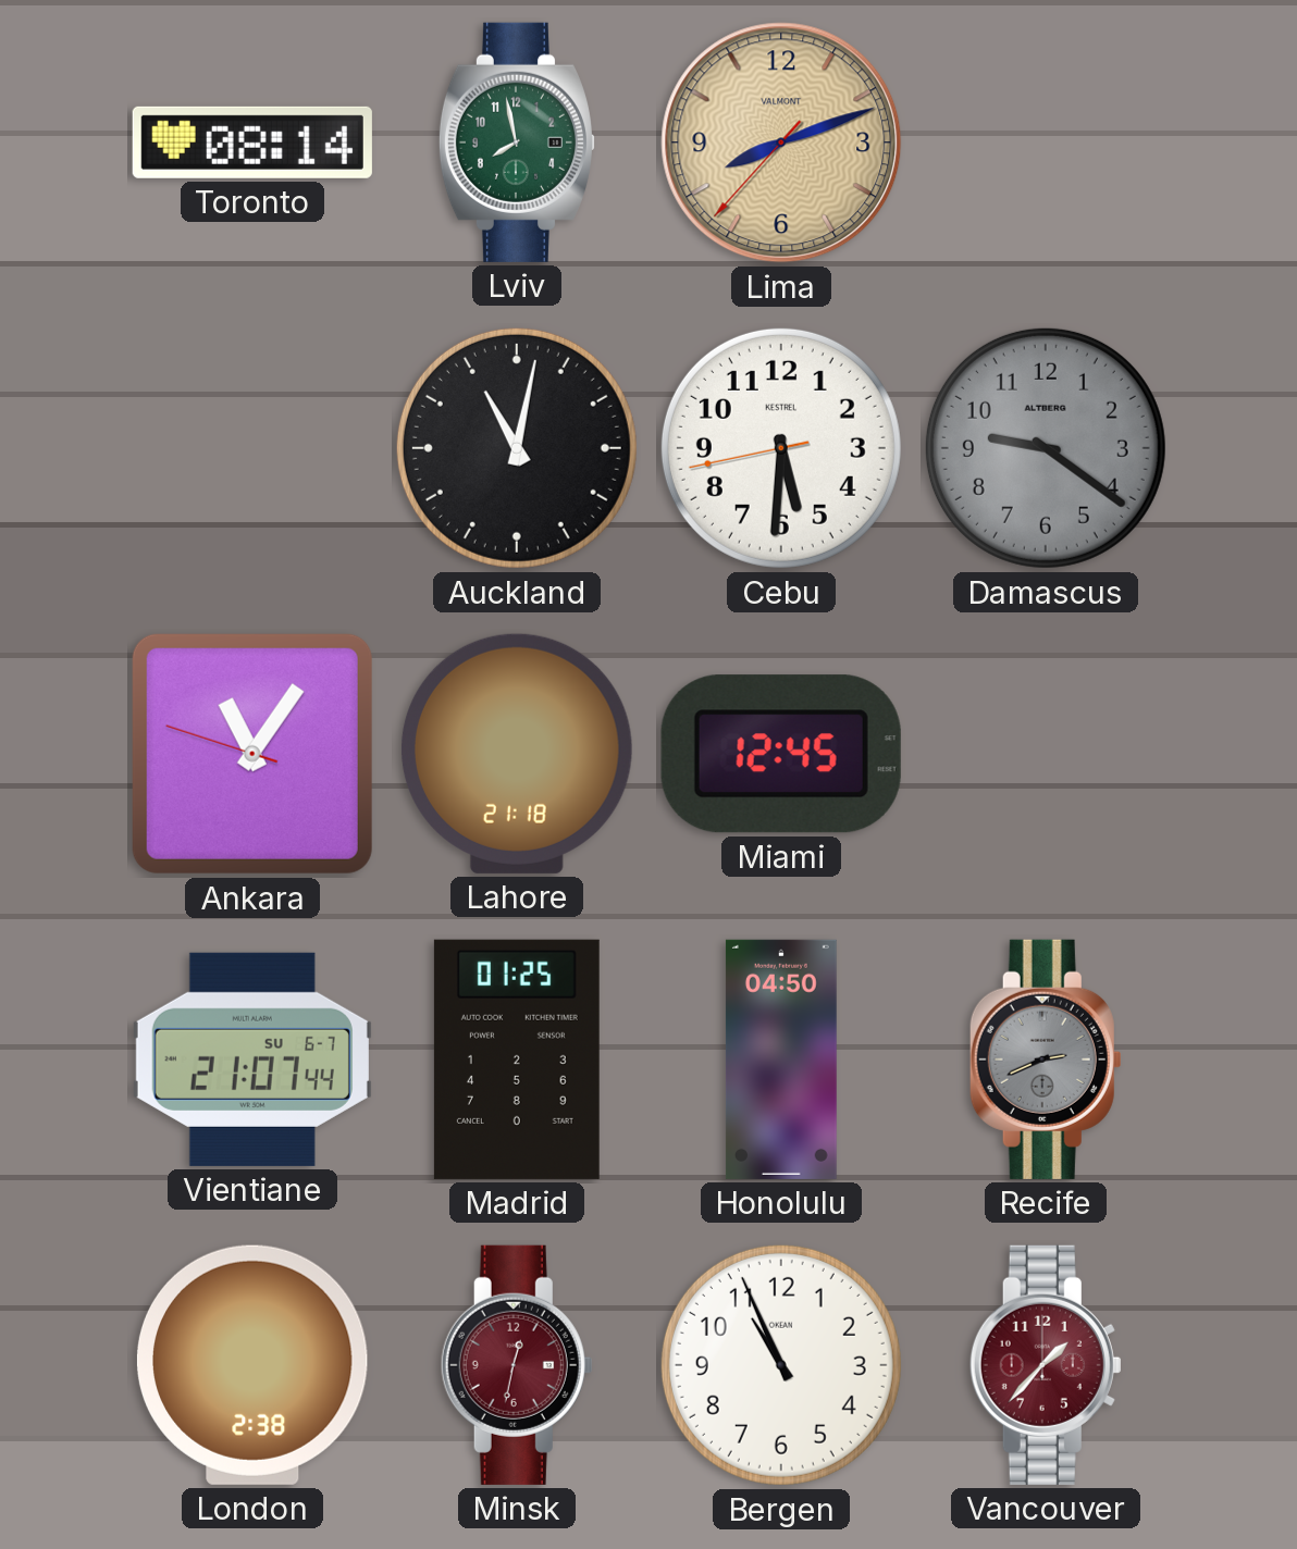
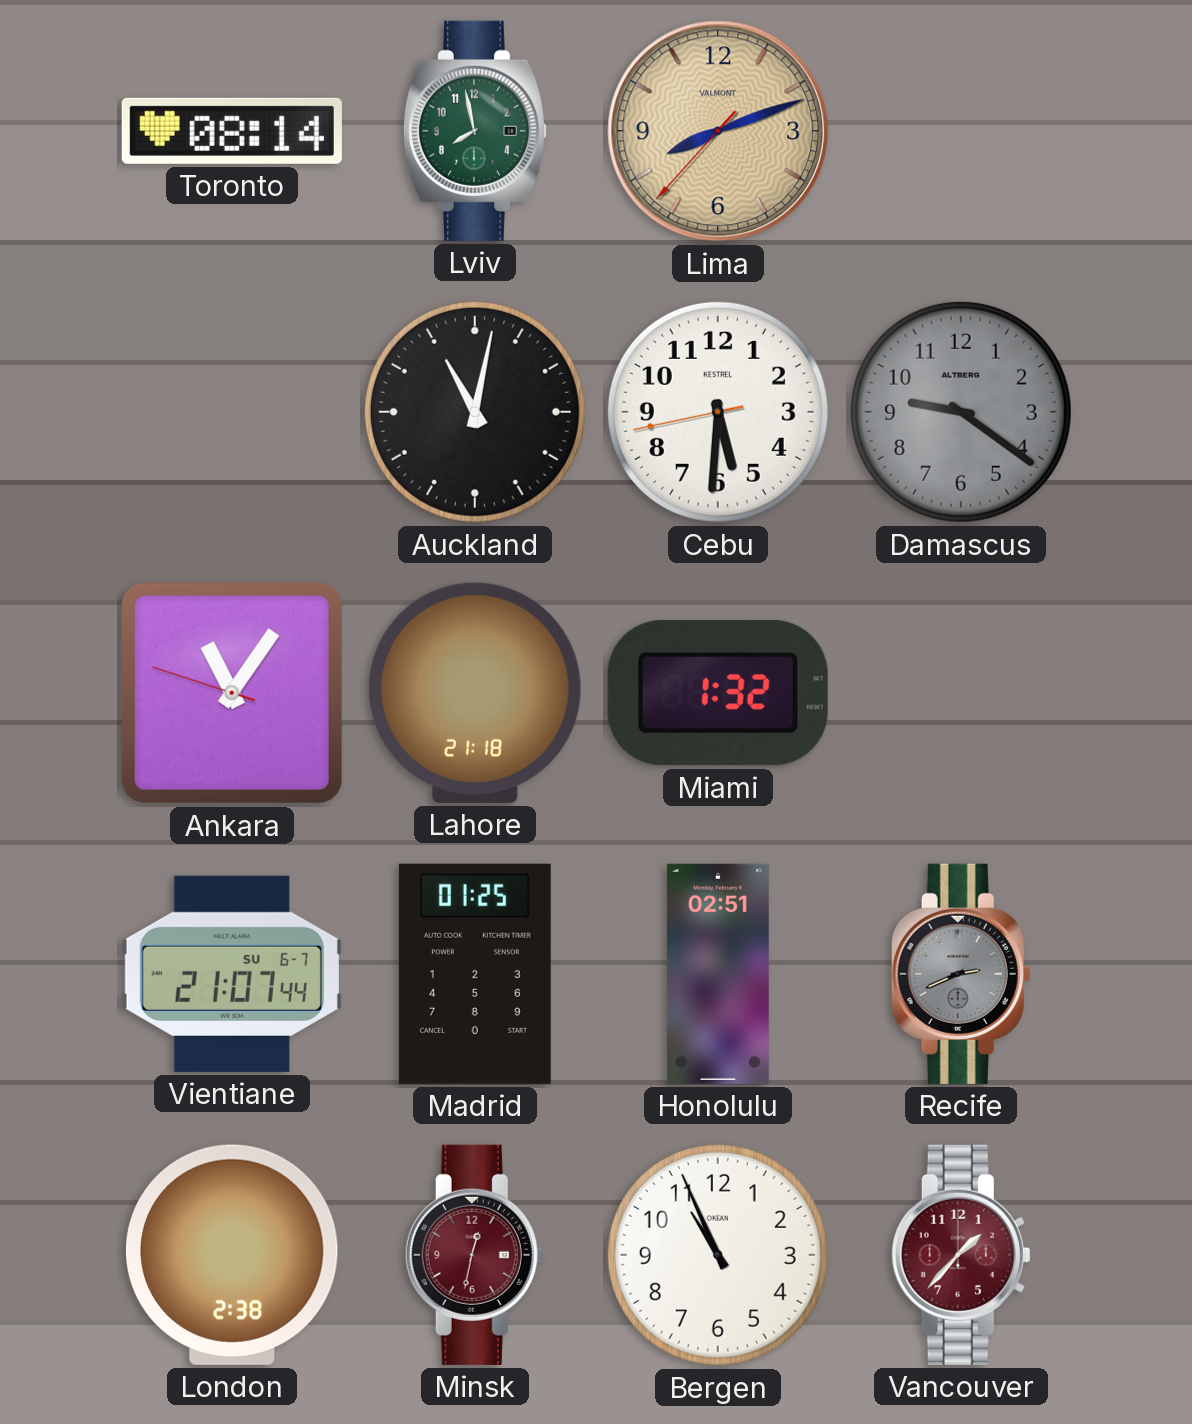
Miami: 12:45 -> 1:32
Honolulu: 04:50 -> 02:51
